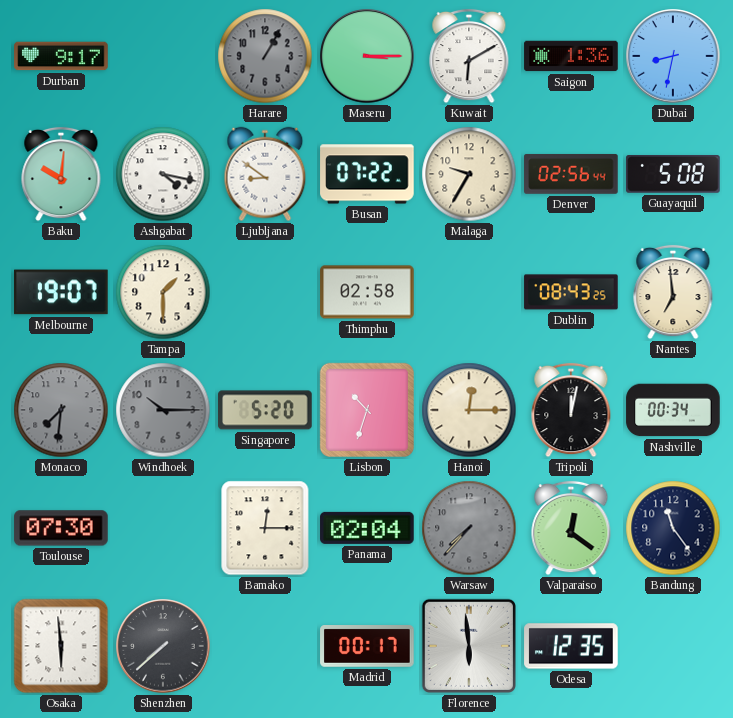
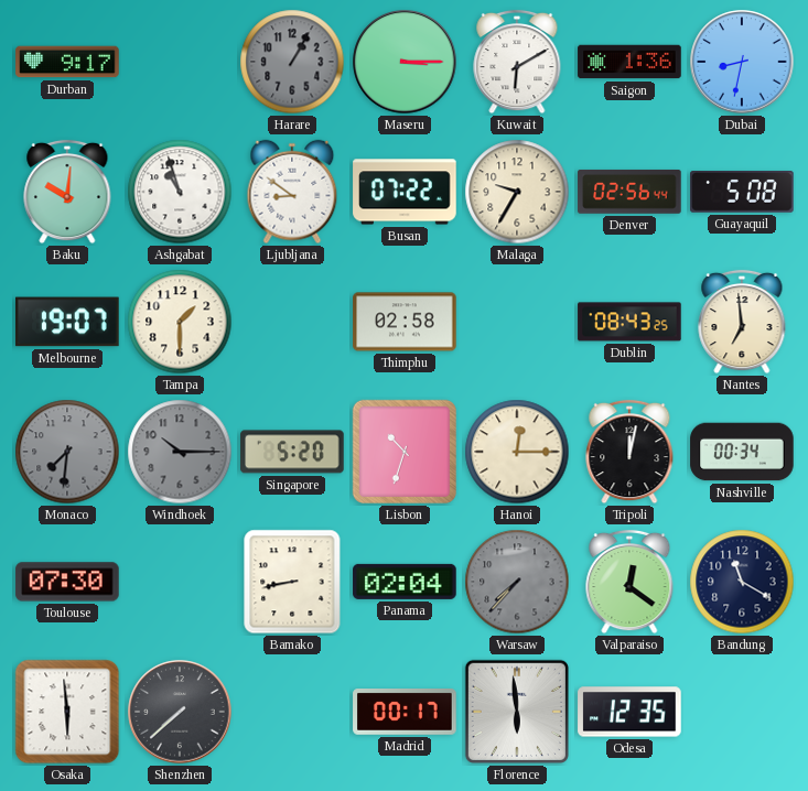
Ashgabat: 4:17 -> 10:57
Bamako: 12:15 -> 8:43
Bandung: 11:24 -> 11:20
